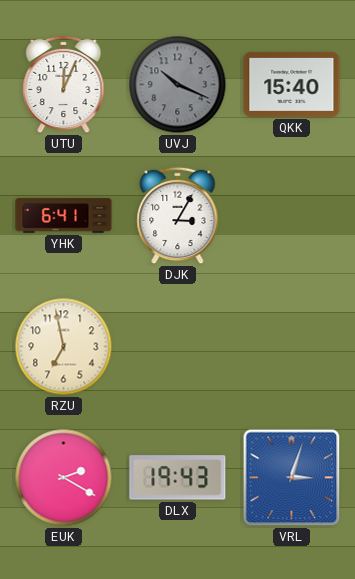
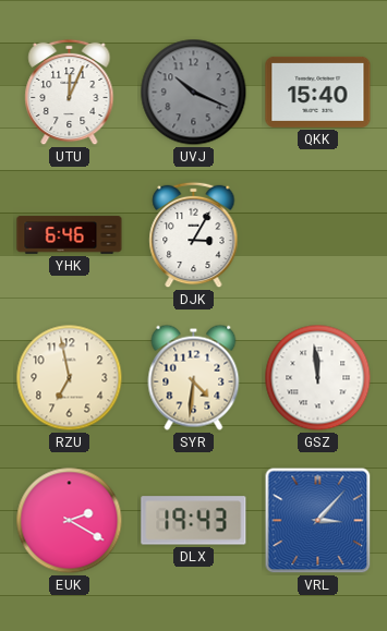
YHK: 6:41 -> 6:46
SYR: none -> 4:31
GSZ: none -> 11:59
VRL: 3:03 -> 3:07
